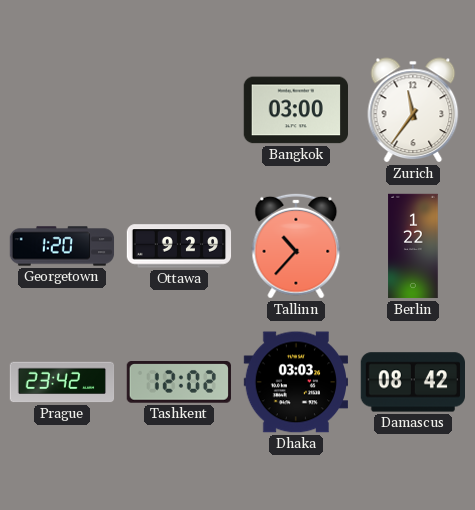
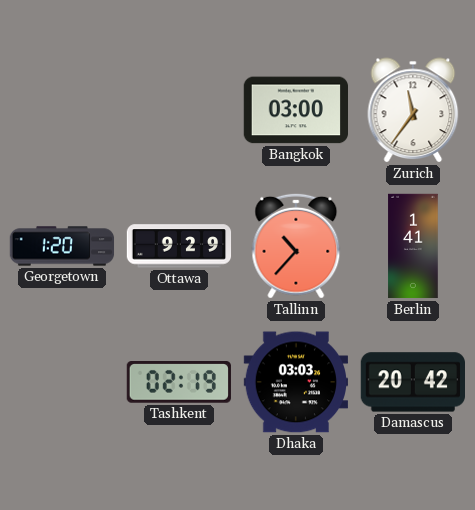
Berlin: 1:22 -> 1:41
Prague: 23:42 -> none
Tashkent: 12:02 -> 02:19
Damascus: 08:42 -> 20:42
